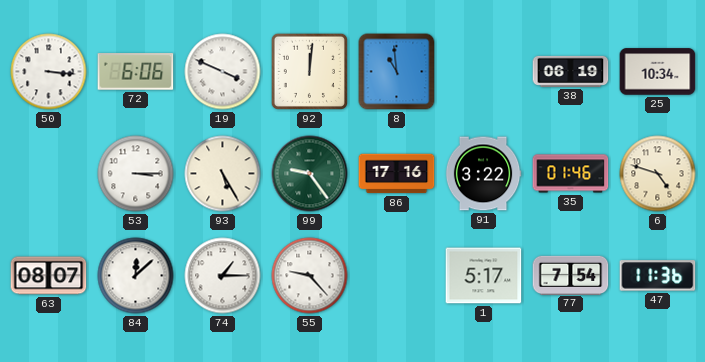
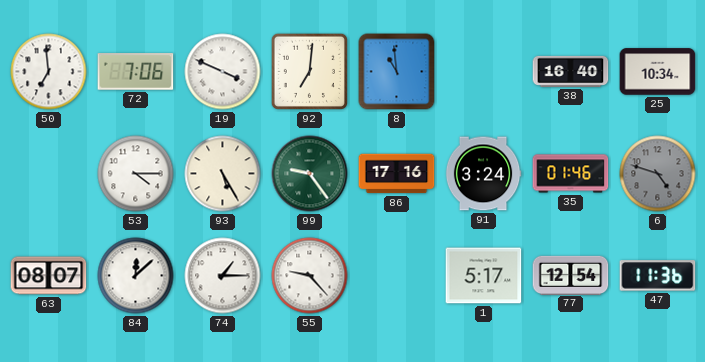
50: 3:16 -> 6:59
72: 6:06 -> 7:06
92: 12:01 -> 7:01
38: 06:19 -> 16:40
53: 3:15 -> 4:15
91: 3:22 -> 3:24
6 dial: cream -> grey
77: 7:54 -> 12:54
